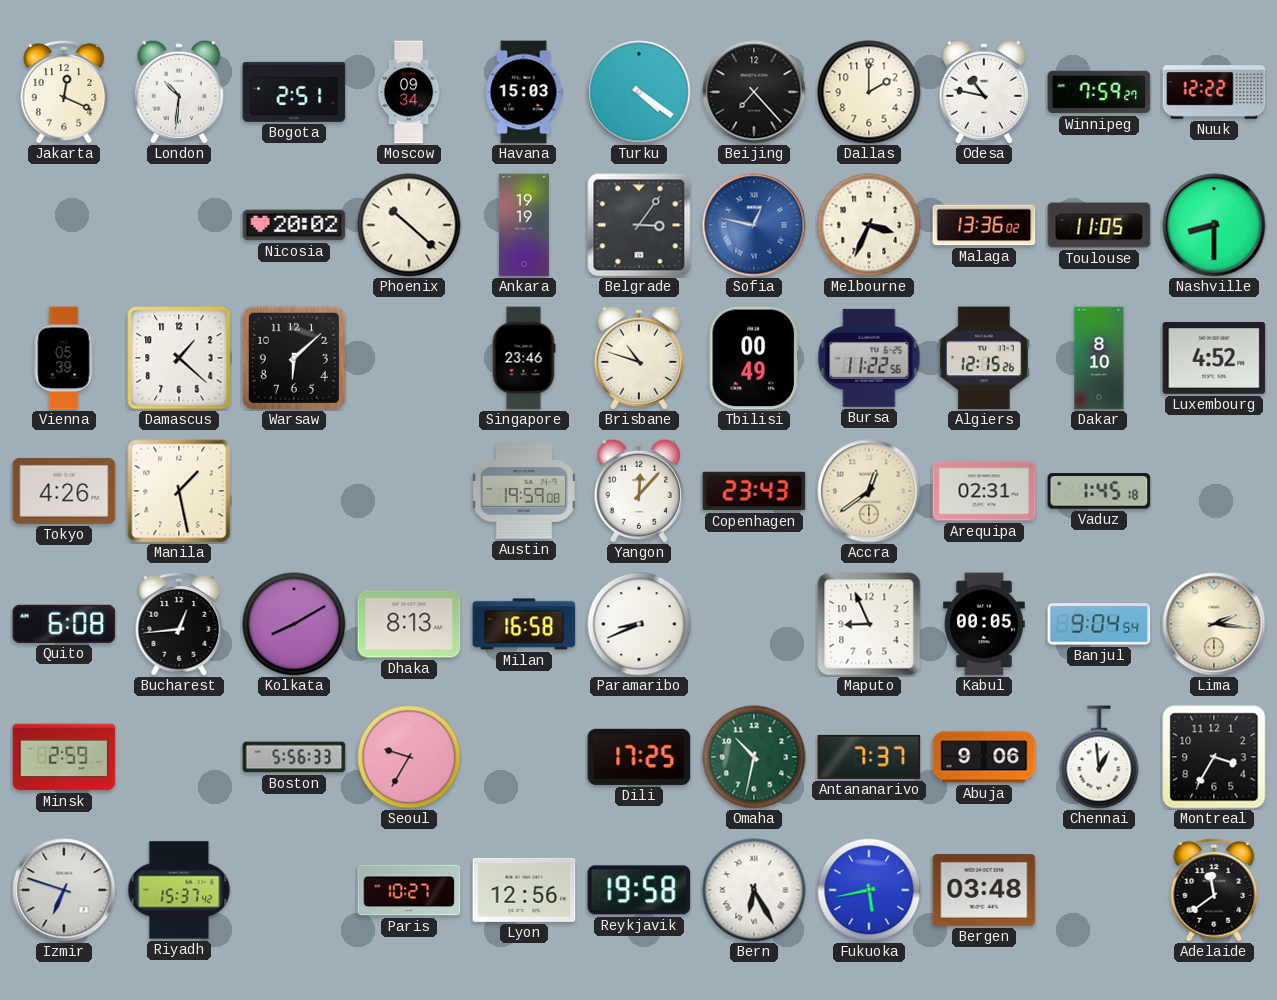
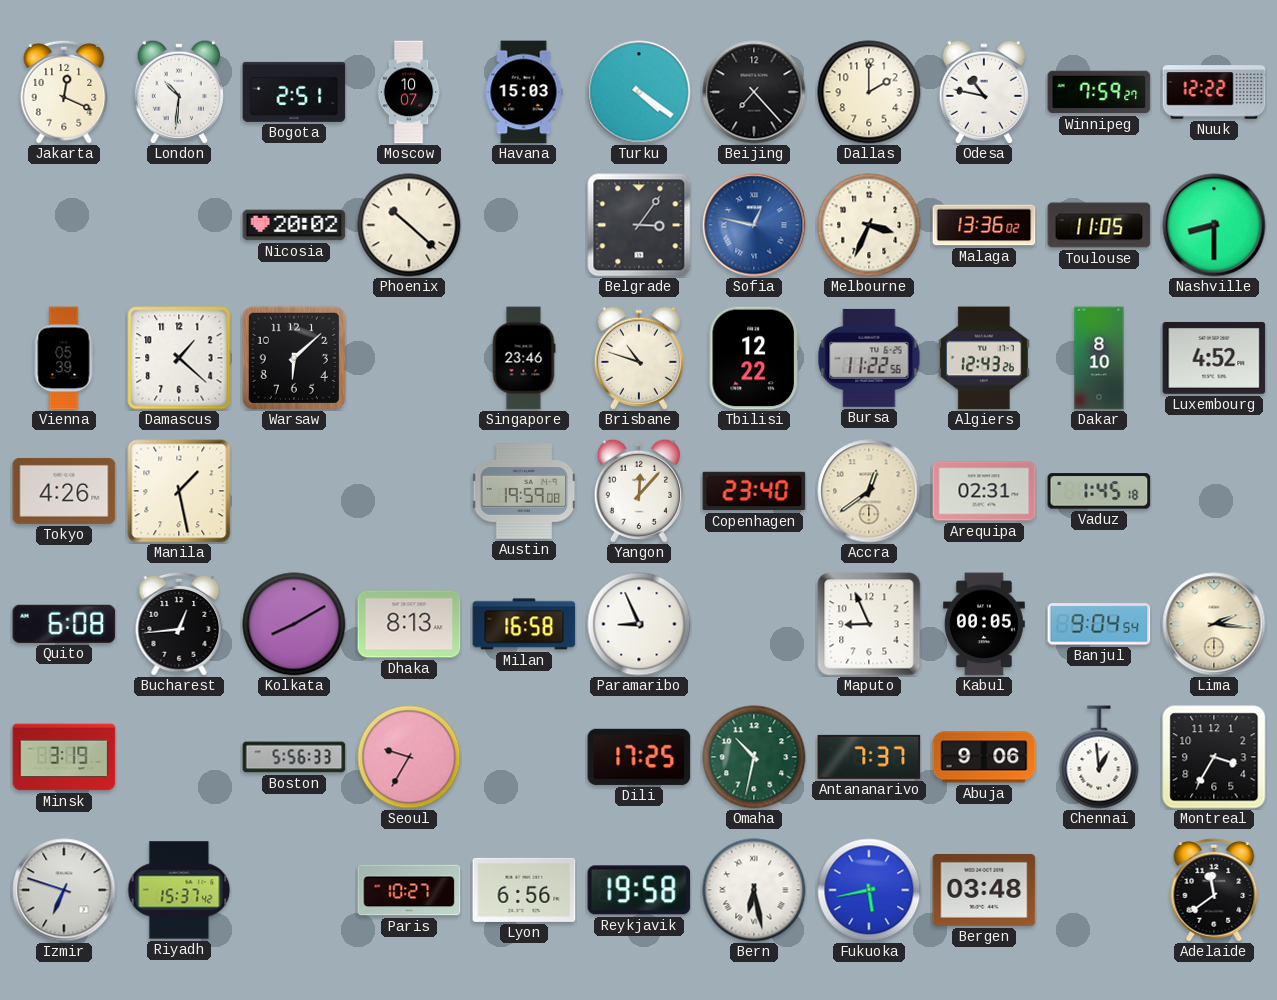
Moscow: 09:34 -> 10:07
Ankara: 19:19 -> none
Tbilisi: 00:49 -> 12:22
Algiers: 12:15 -> 12:43
Copenhagen: 23:43 -> 23:40
Paramaribo: 8:41 -> 8:56
Minsk: 2:59 -> 3:19
Lyon: 12:56 -> 6:56
Bern: 6:25 -> 6:28
